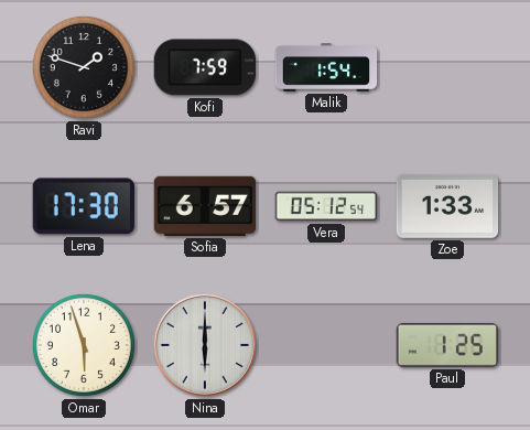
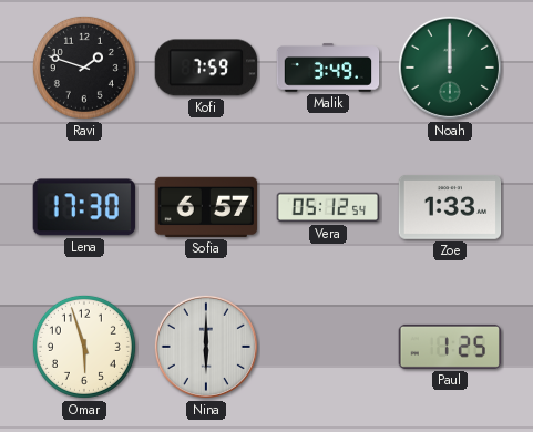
Malik: 1:54 -> 3:49
Noah: none -> 12:00
